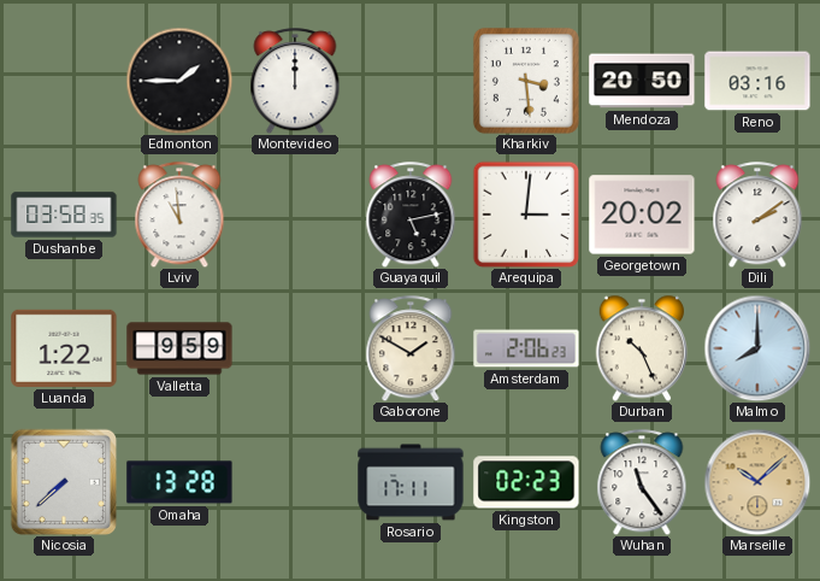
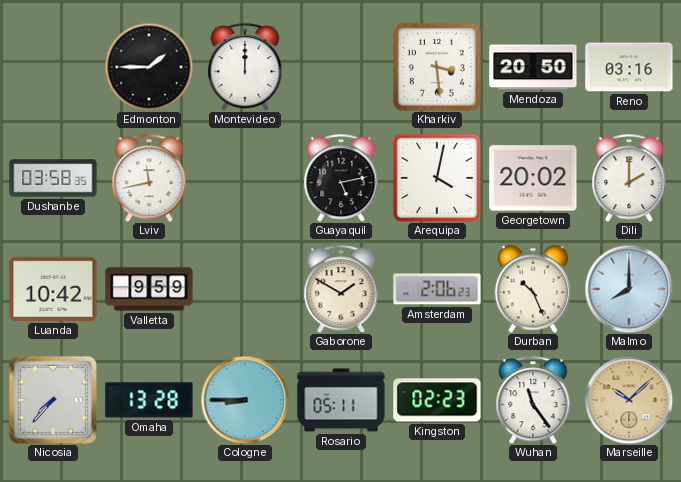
Lviv: 10:59 -> 11:43
Arequipa: 3:01 -> 4:02
Dili: 2:09 -> 2:00
Luanda: 1:22 -> 10:42
Nicosia: 7:38 -> 7:37
Cologne: none -> 8:45
Rosario: 17:11 -> 05:11
